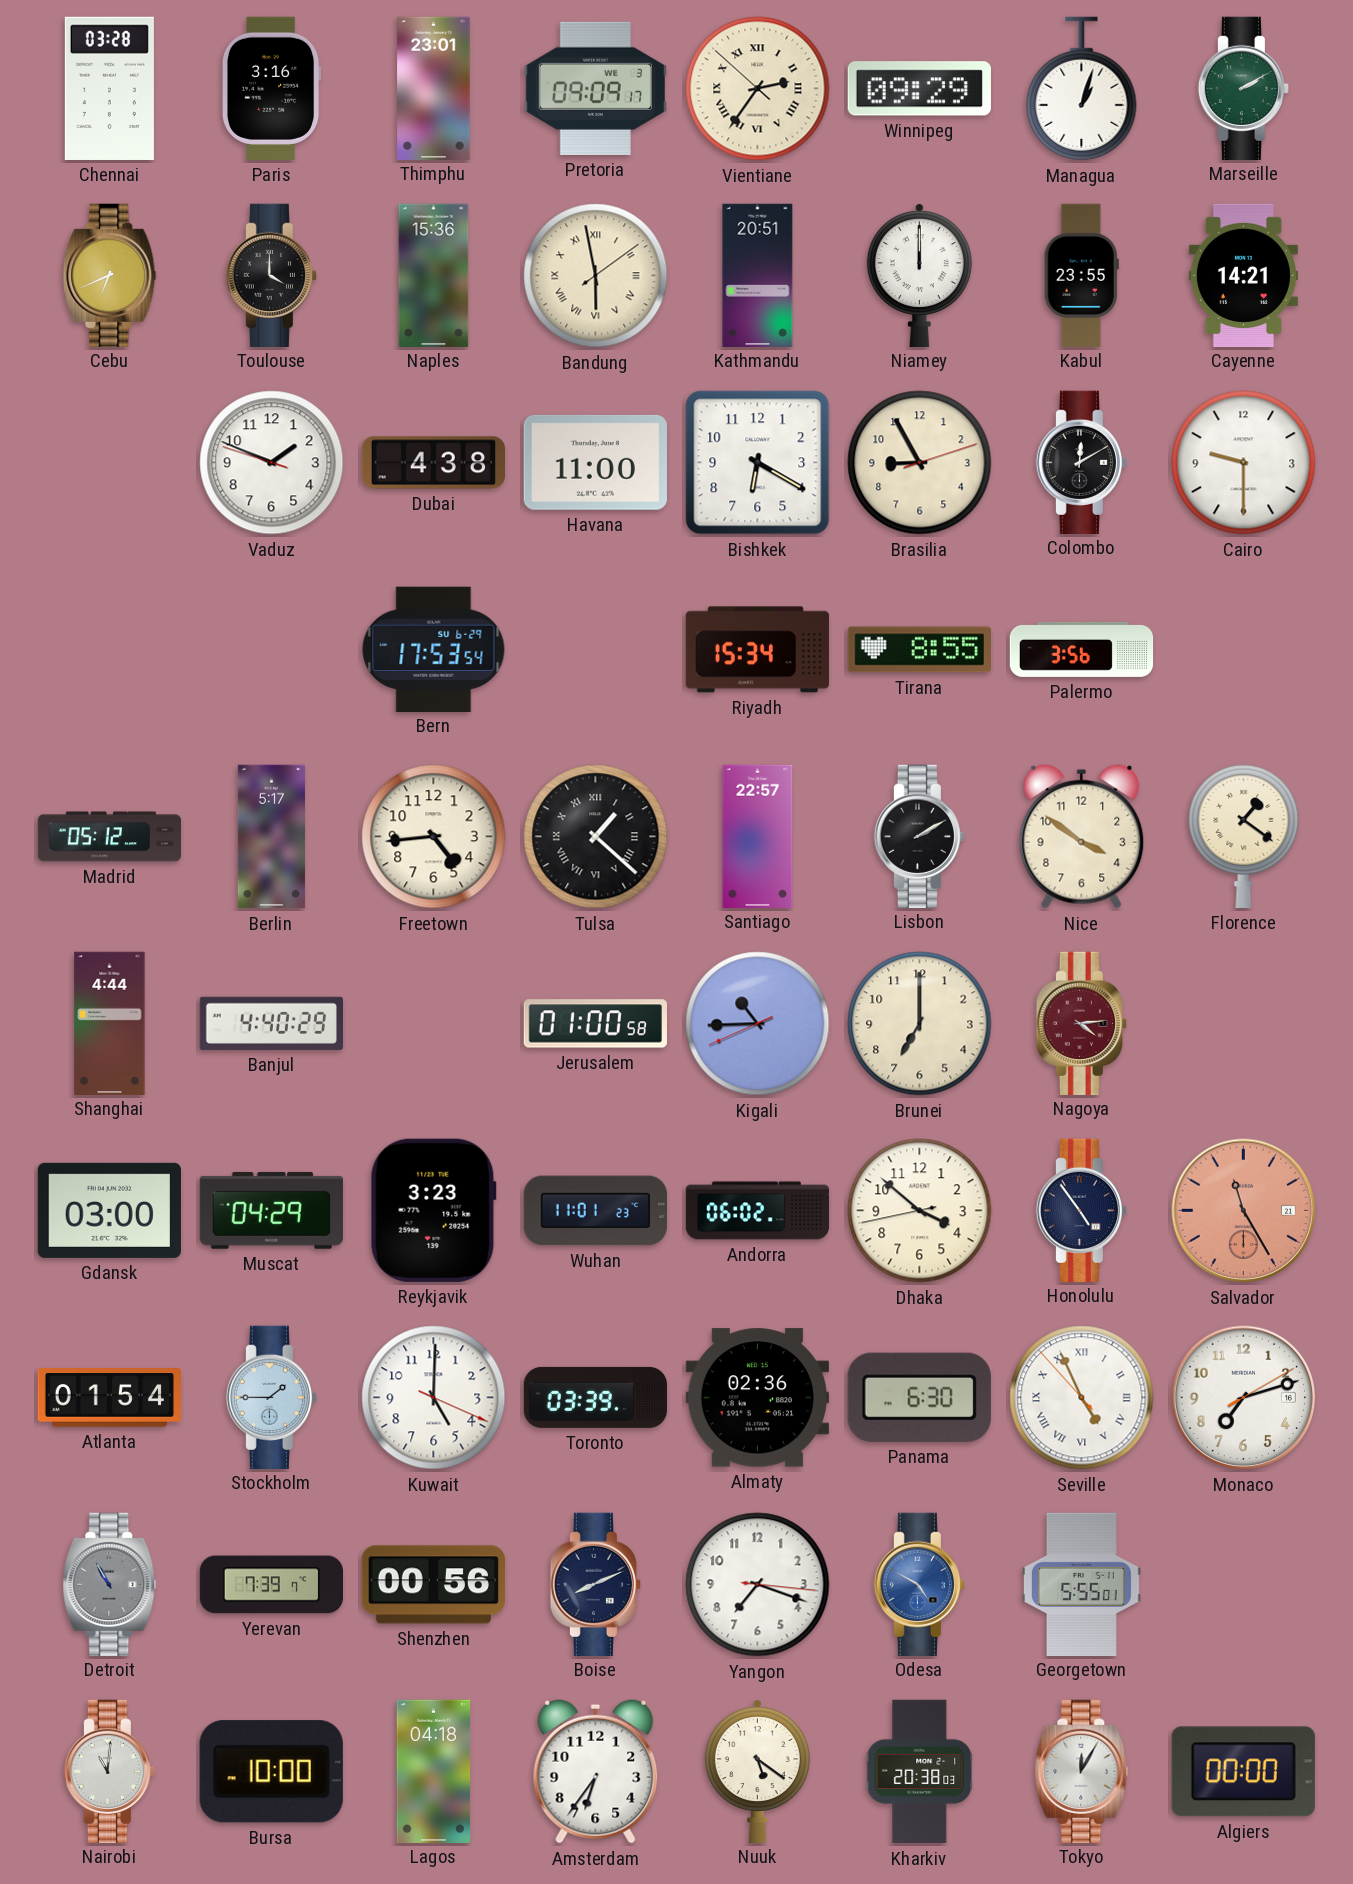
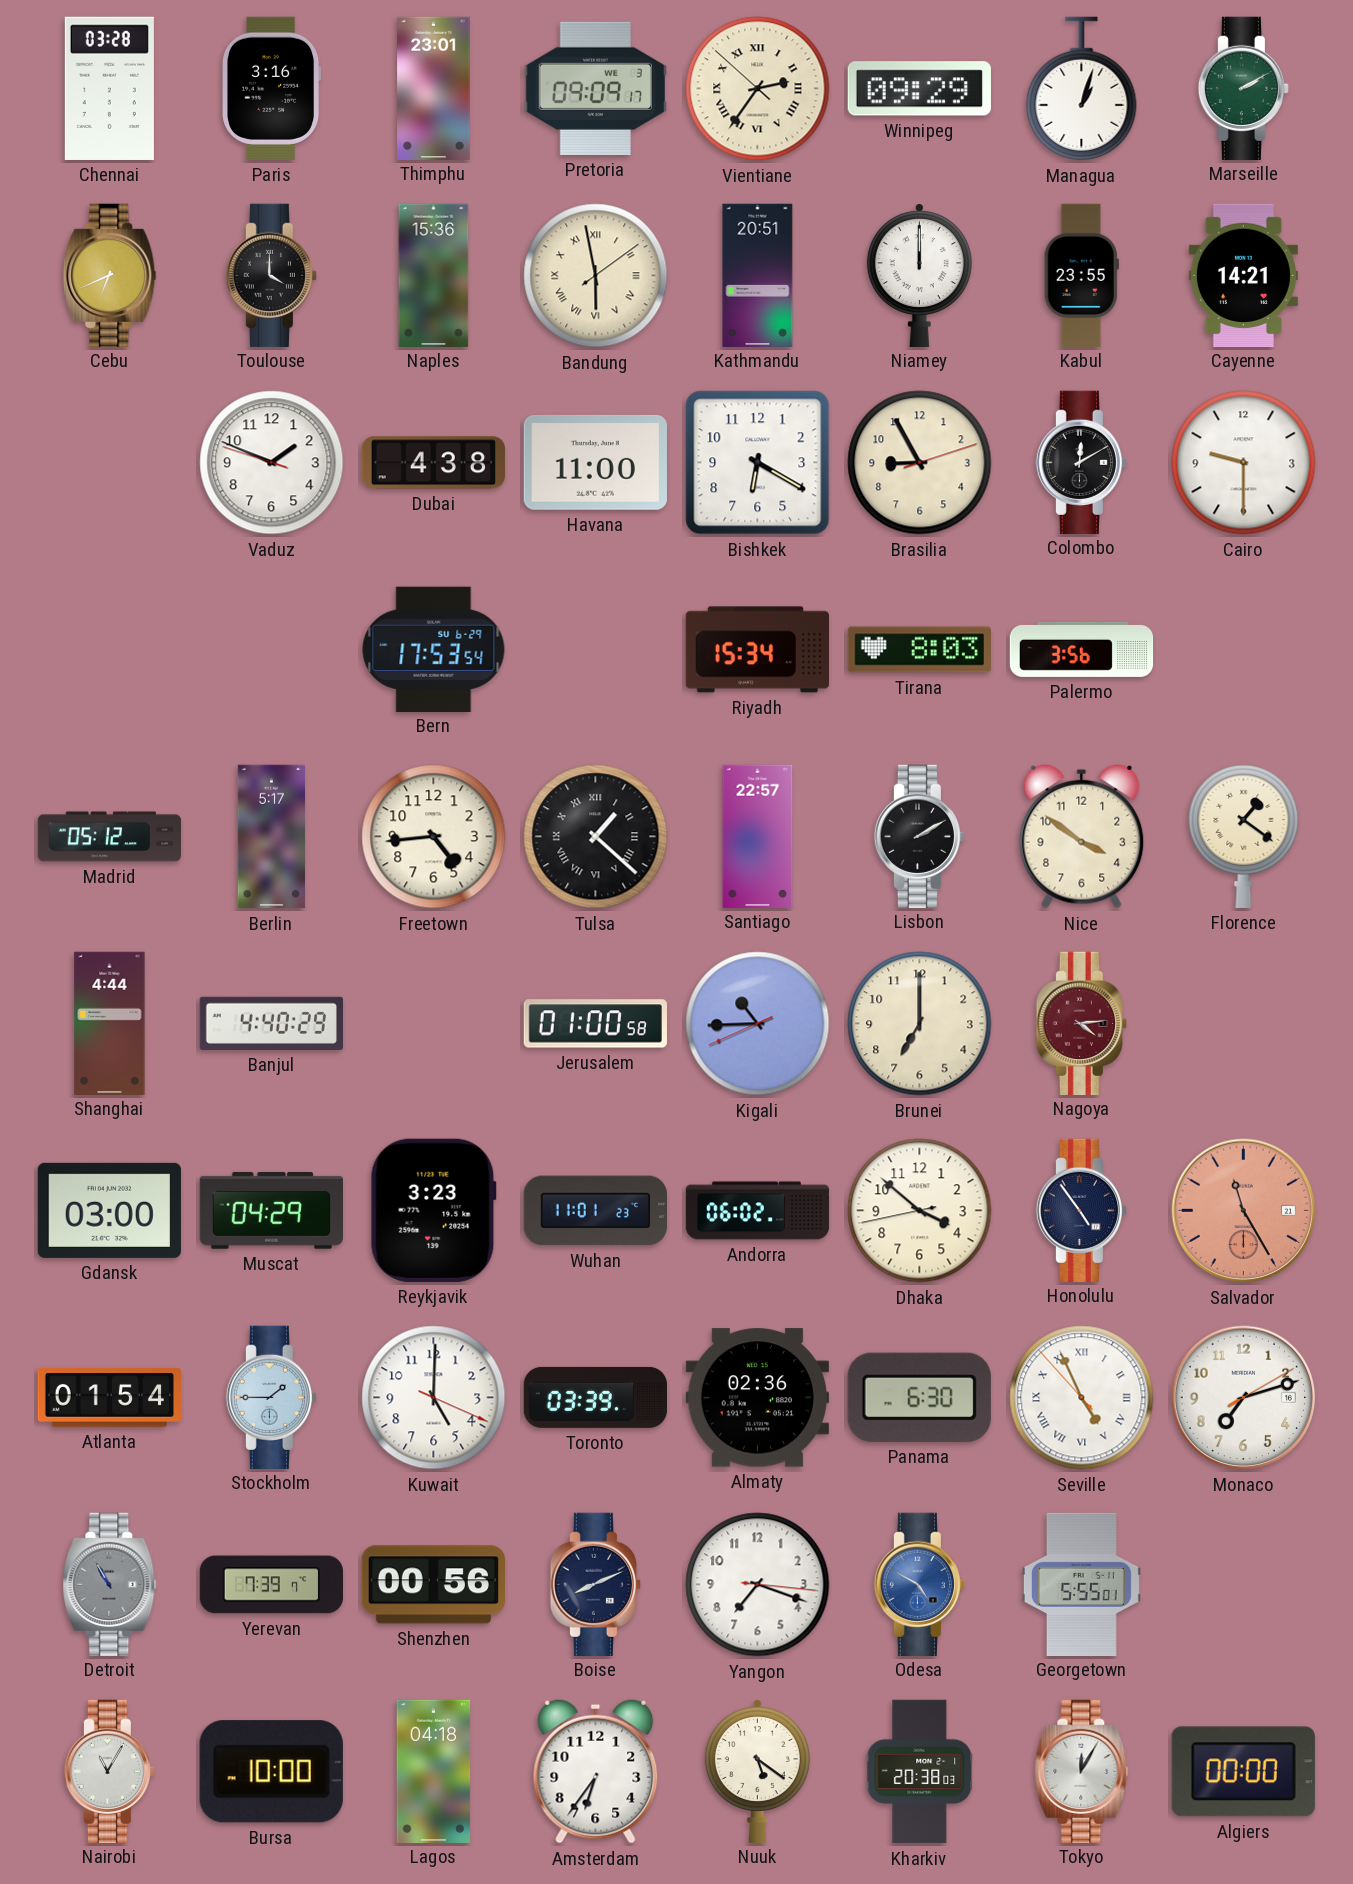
Tirana: 8:55 -> 8:03
Nairobi: 11:01 -> 11:05
